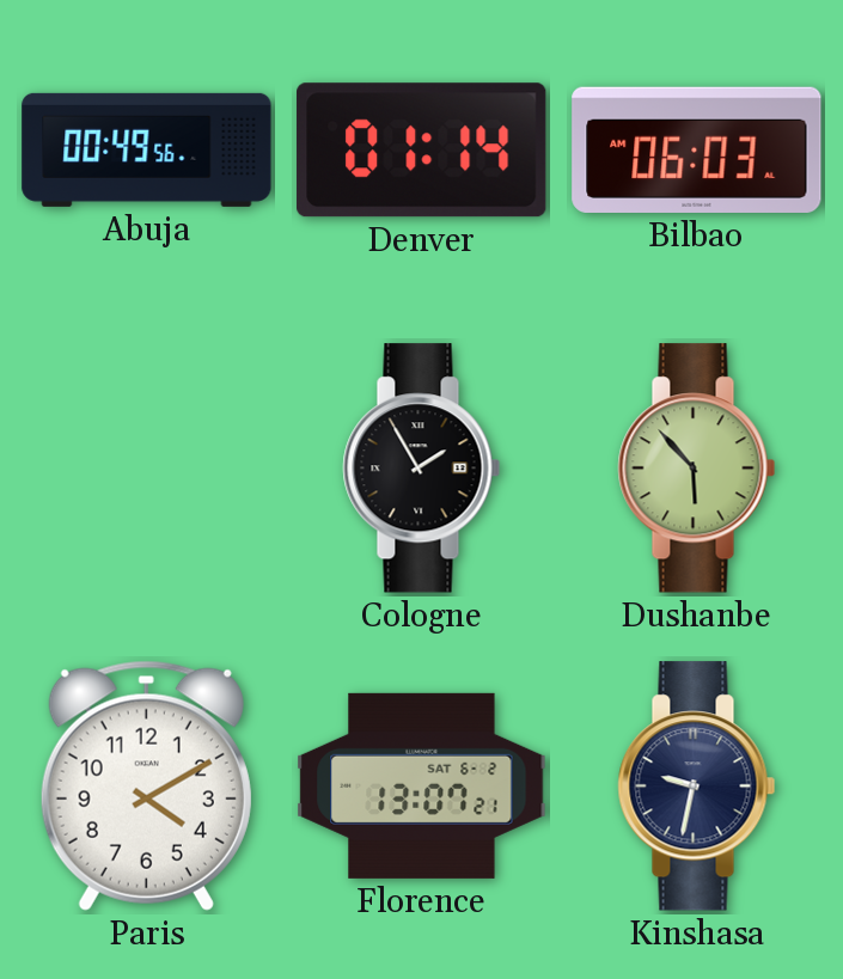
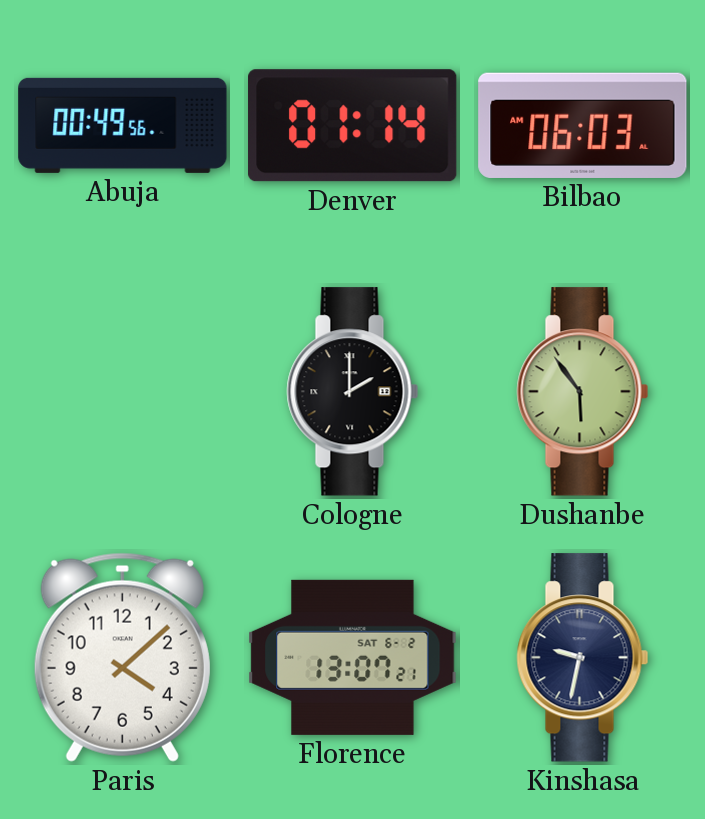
Cologne: 1:55 -> 2:00
Dushanbe: 5:53 -> 5:54
Paris: 4:10 -> 4:08
